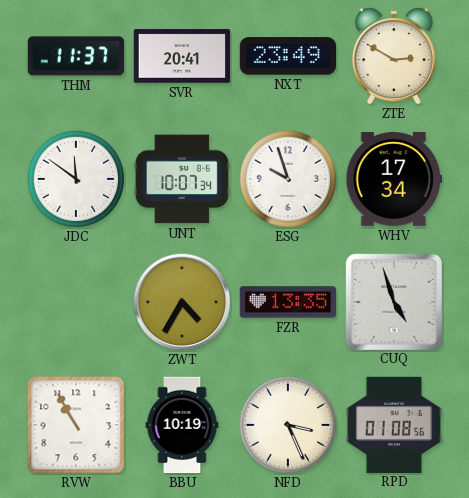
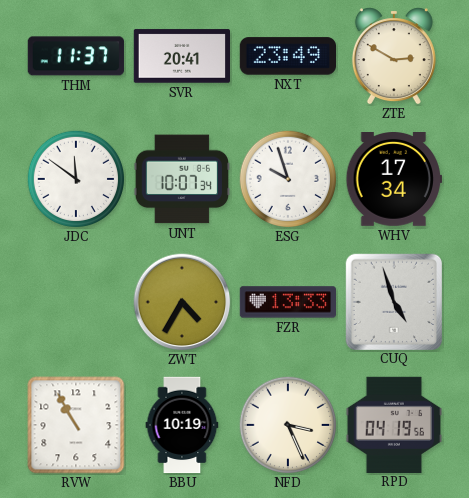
FZR: 13:35 -> 13:33
RPD: 01:08 -> 04:19
